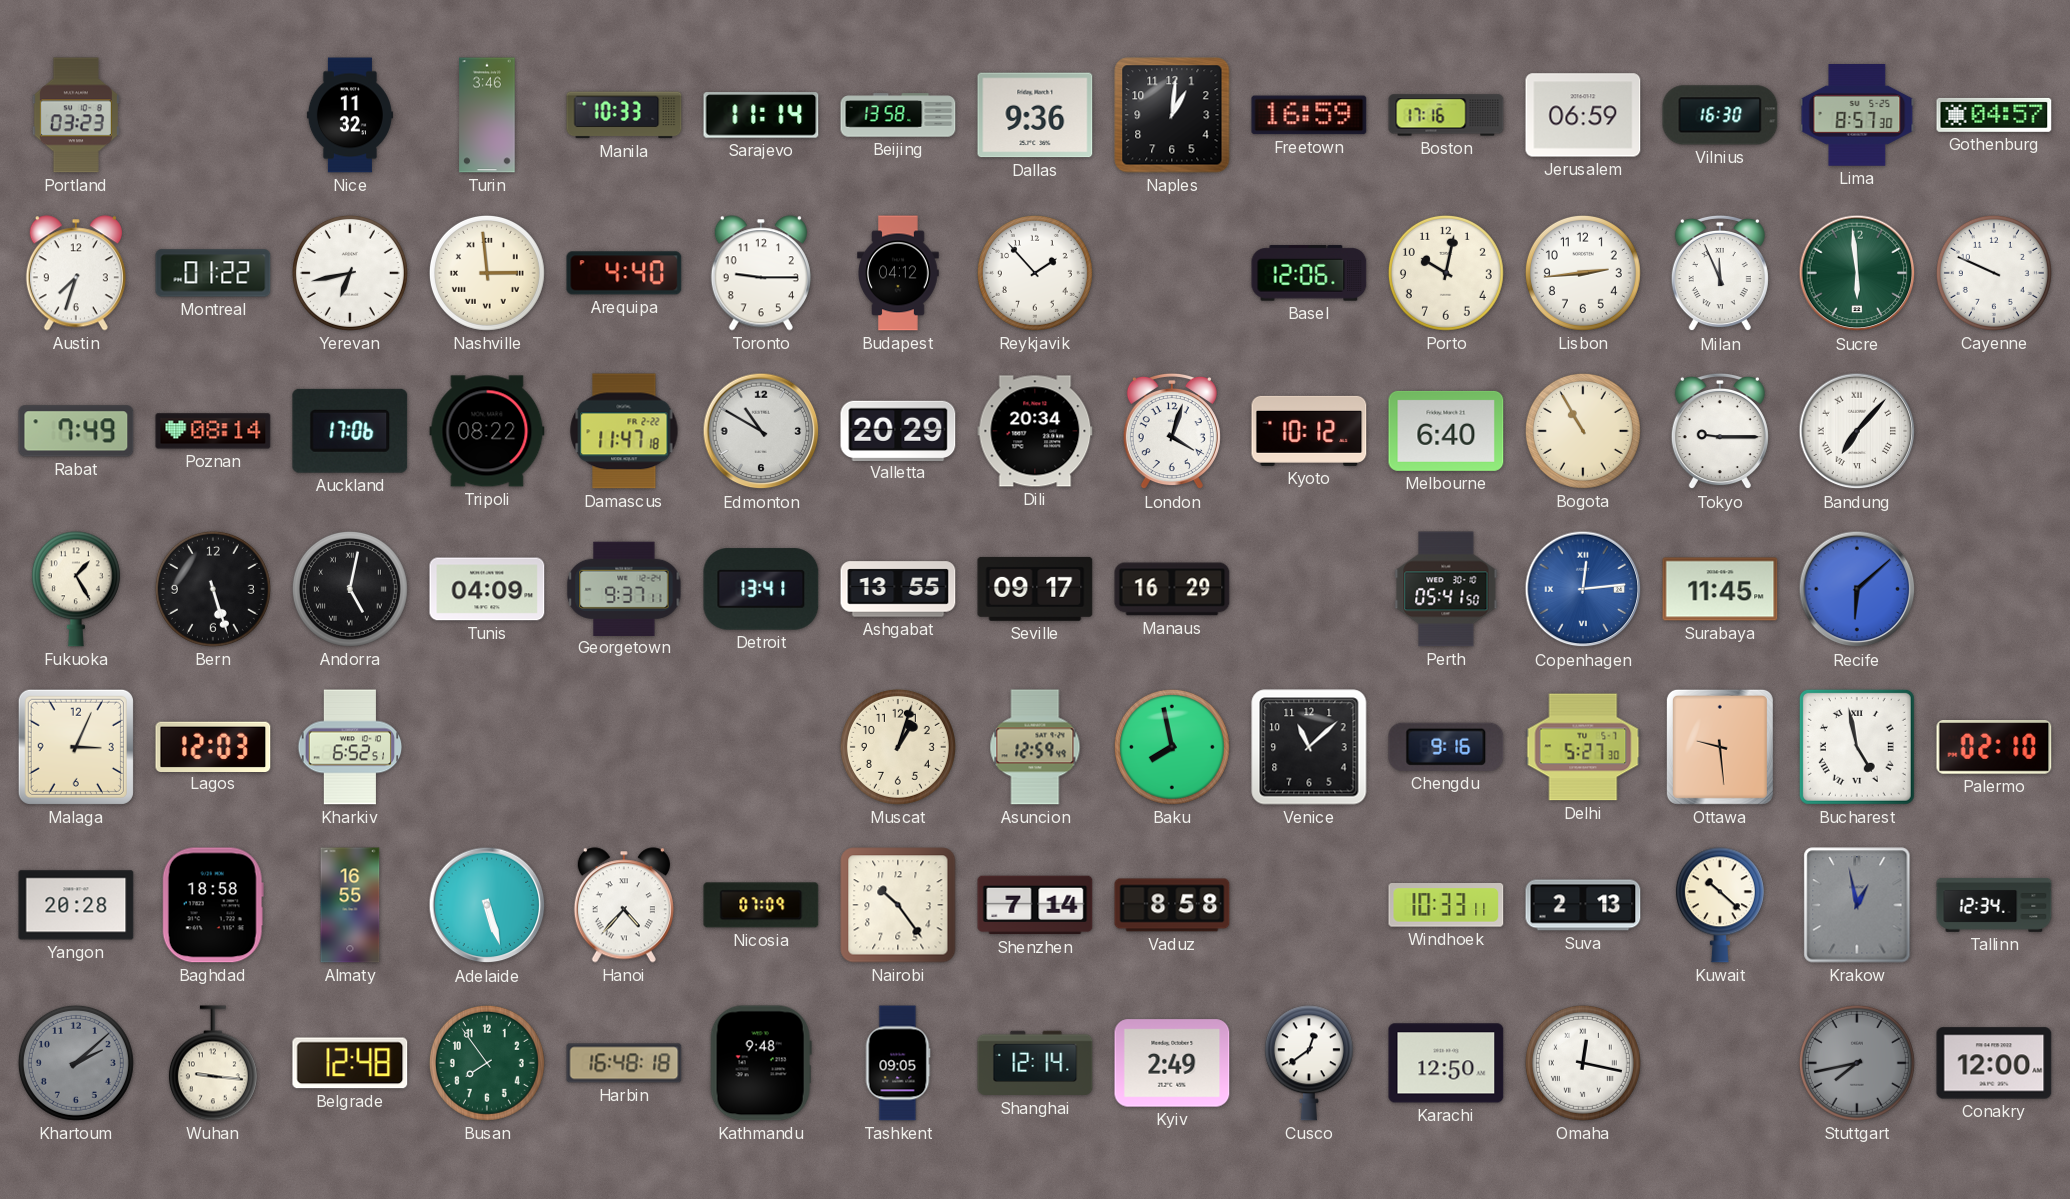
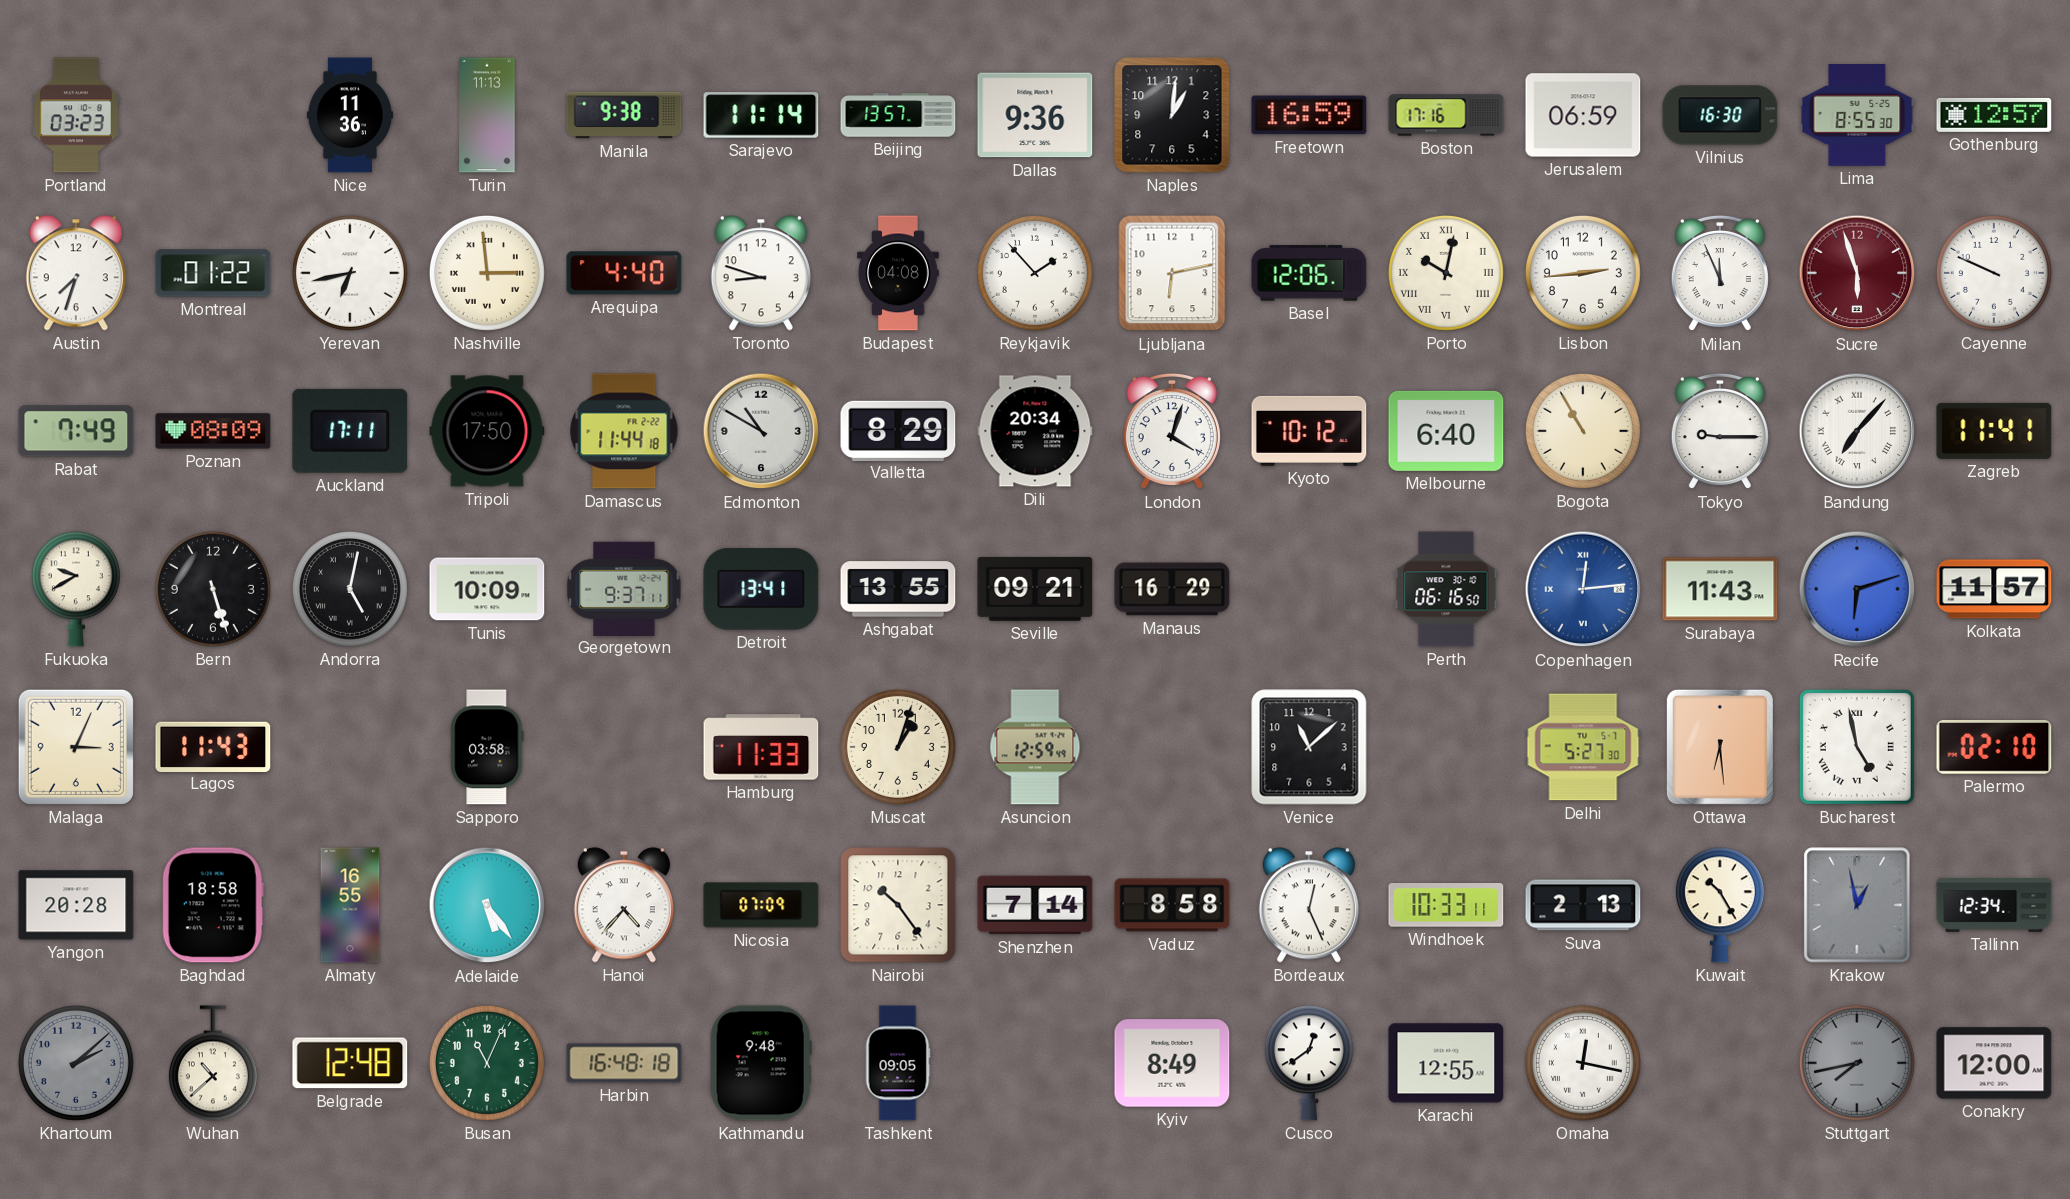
Nice: 11:32 -> 11:36
Turin: 3:46 -> 11:13
Manila: 10:33 -> 9:38
Beijing: 13:58 -> 13:57
Lima: 8:57 -> 8:55
Gothenburg: 04:57 -> 12:57
Toronto: 9:15 -> 8:48
Budapest: 04:12 -> 04:08
Ljubljana: none -> 6:13
Porto numerals: Arabic -> Roman
Sucre: 5:59 -> 5:57
Sucre dial: green -> burgundy
Poznan: 08:14 -> 08:09
Auckland: 17:06 -> 17:11
Tripoli: 08:22 -> 17:50
Damascus: 11:47 -> 11:44
Valletta: 20:29 -> 8:29
Zagreb: none -> 11:41
Fukuoka: 1:25 -> 9:40
Tunis: 04:09 -> 10:09
Seville: 09:17 -> 09:21
Perth: 05:41 -> 06:16
Surabaya: 11:45 -> 11:43
Recife: 6:08 -> 6:12
Kolkata: none -> 11:57
Lagos: 12:03 -> 11:43
Kharkiv: 6:52 -> none
Sapporo: none -> 03:58
Hamburg: none -> 11:33
Baku: 7:58 -> none
Chengdu: 9:16 -> none
Ottawa: 9:29 -> 6:29
Adelaide: 5:27 -> 5:24
Bordeaux: none -> 12:26
Kuwait: 10:22 -> 10:25
Wuhan: 9:16 -> 10:38
Busan: 7:54 -> 11:04
Shanghai: 12:14 -> none
Kyiv: 2:49 -> 8:49
Karachi: 12:50 -> 12:55
